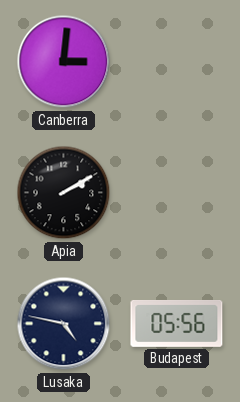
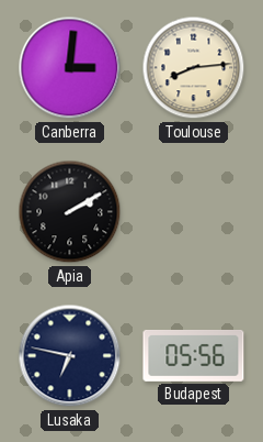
Toulouse: none -> 8:14
Lusaka: 4:47 -> 6:47
